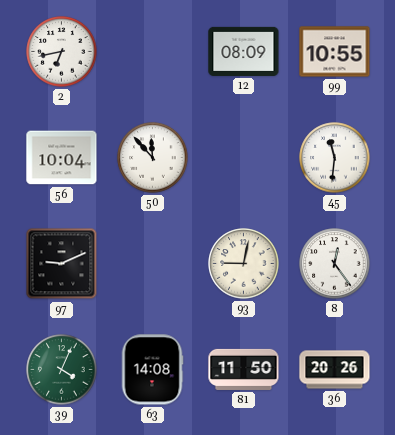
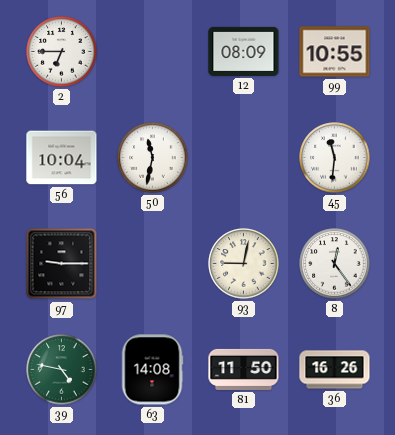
2: 6:43 -> 6:45
50: 11:53 -> 11:32
97: 9:11 -> 9:15
39: 4:04 -> 4:47
36: 20:26 -> 16:26
